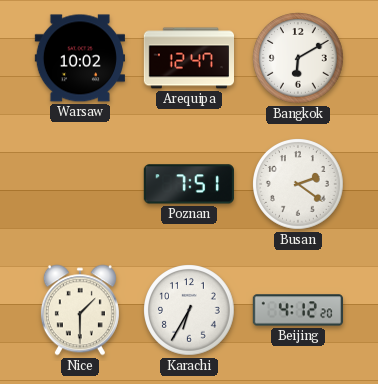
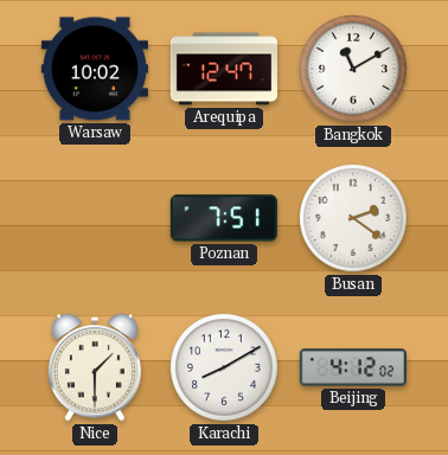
Bangkok: 6:10 -> 11:10
Karachi: 6:35 -> 8:10
Beijing: 4:12:20 -> 4:12:02
